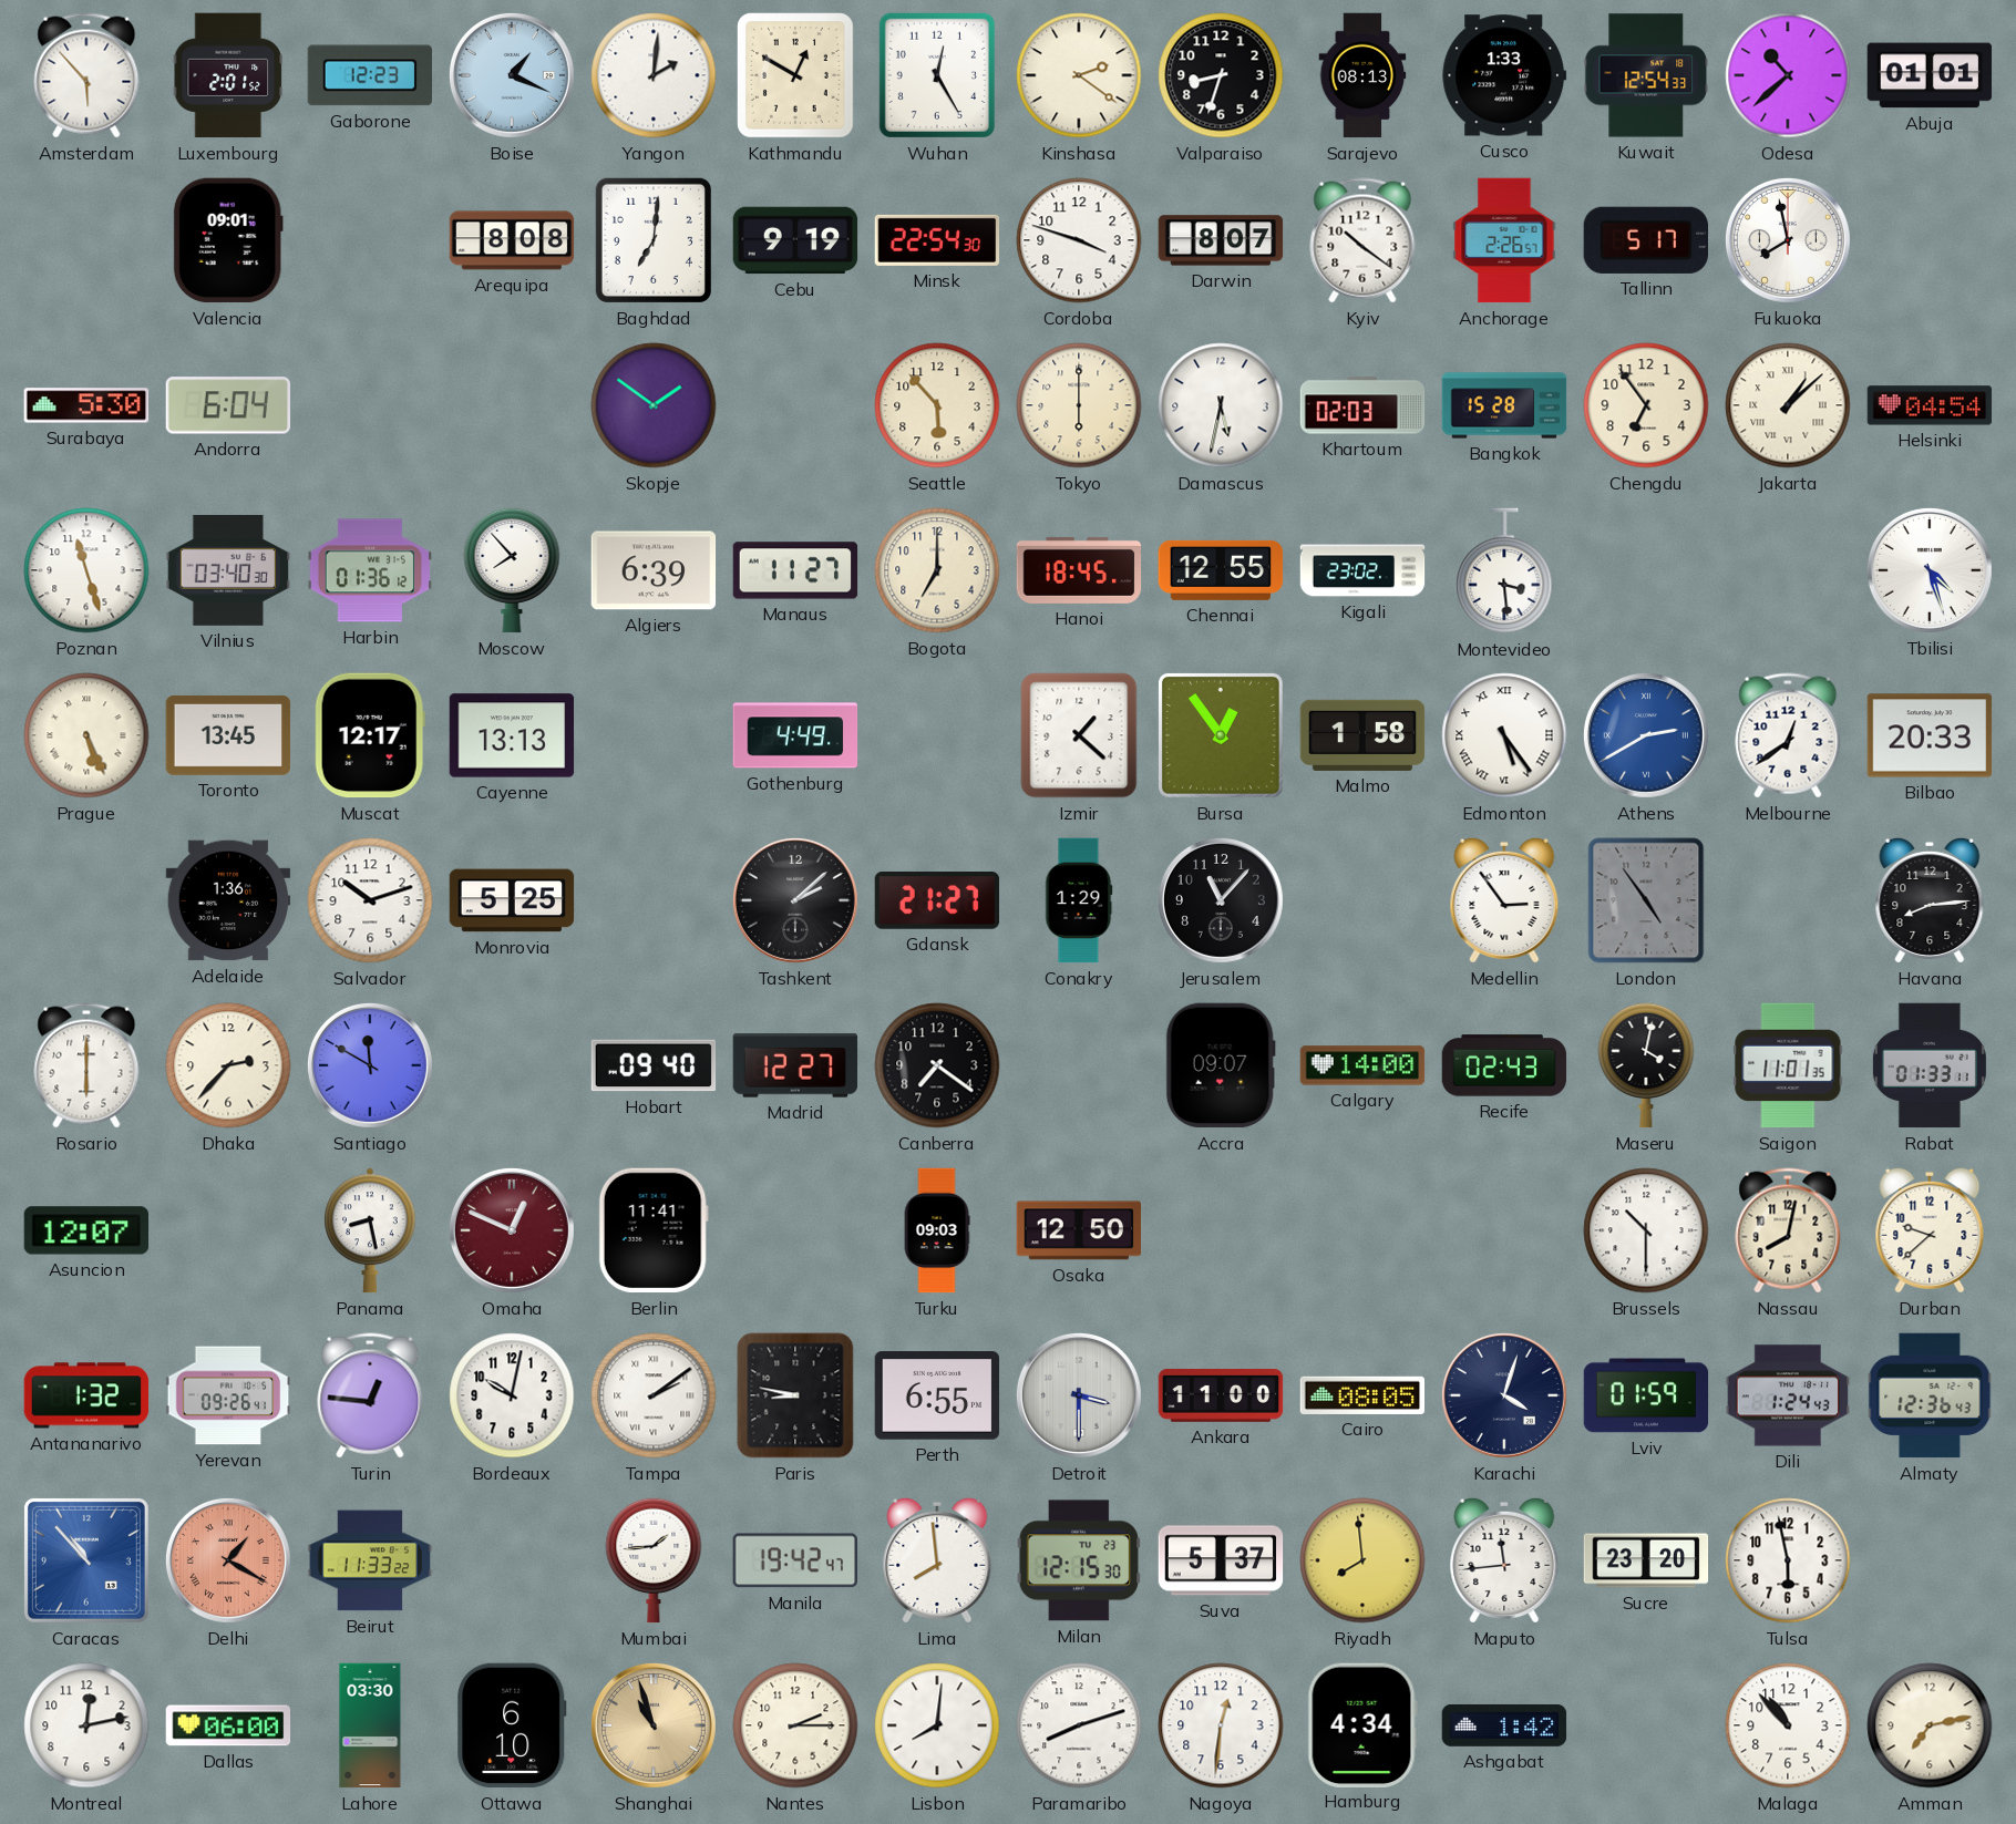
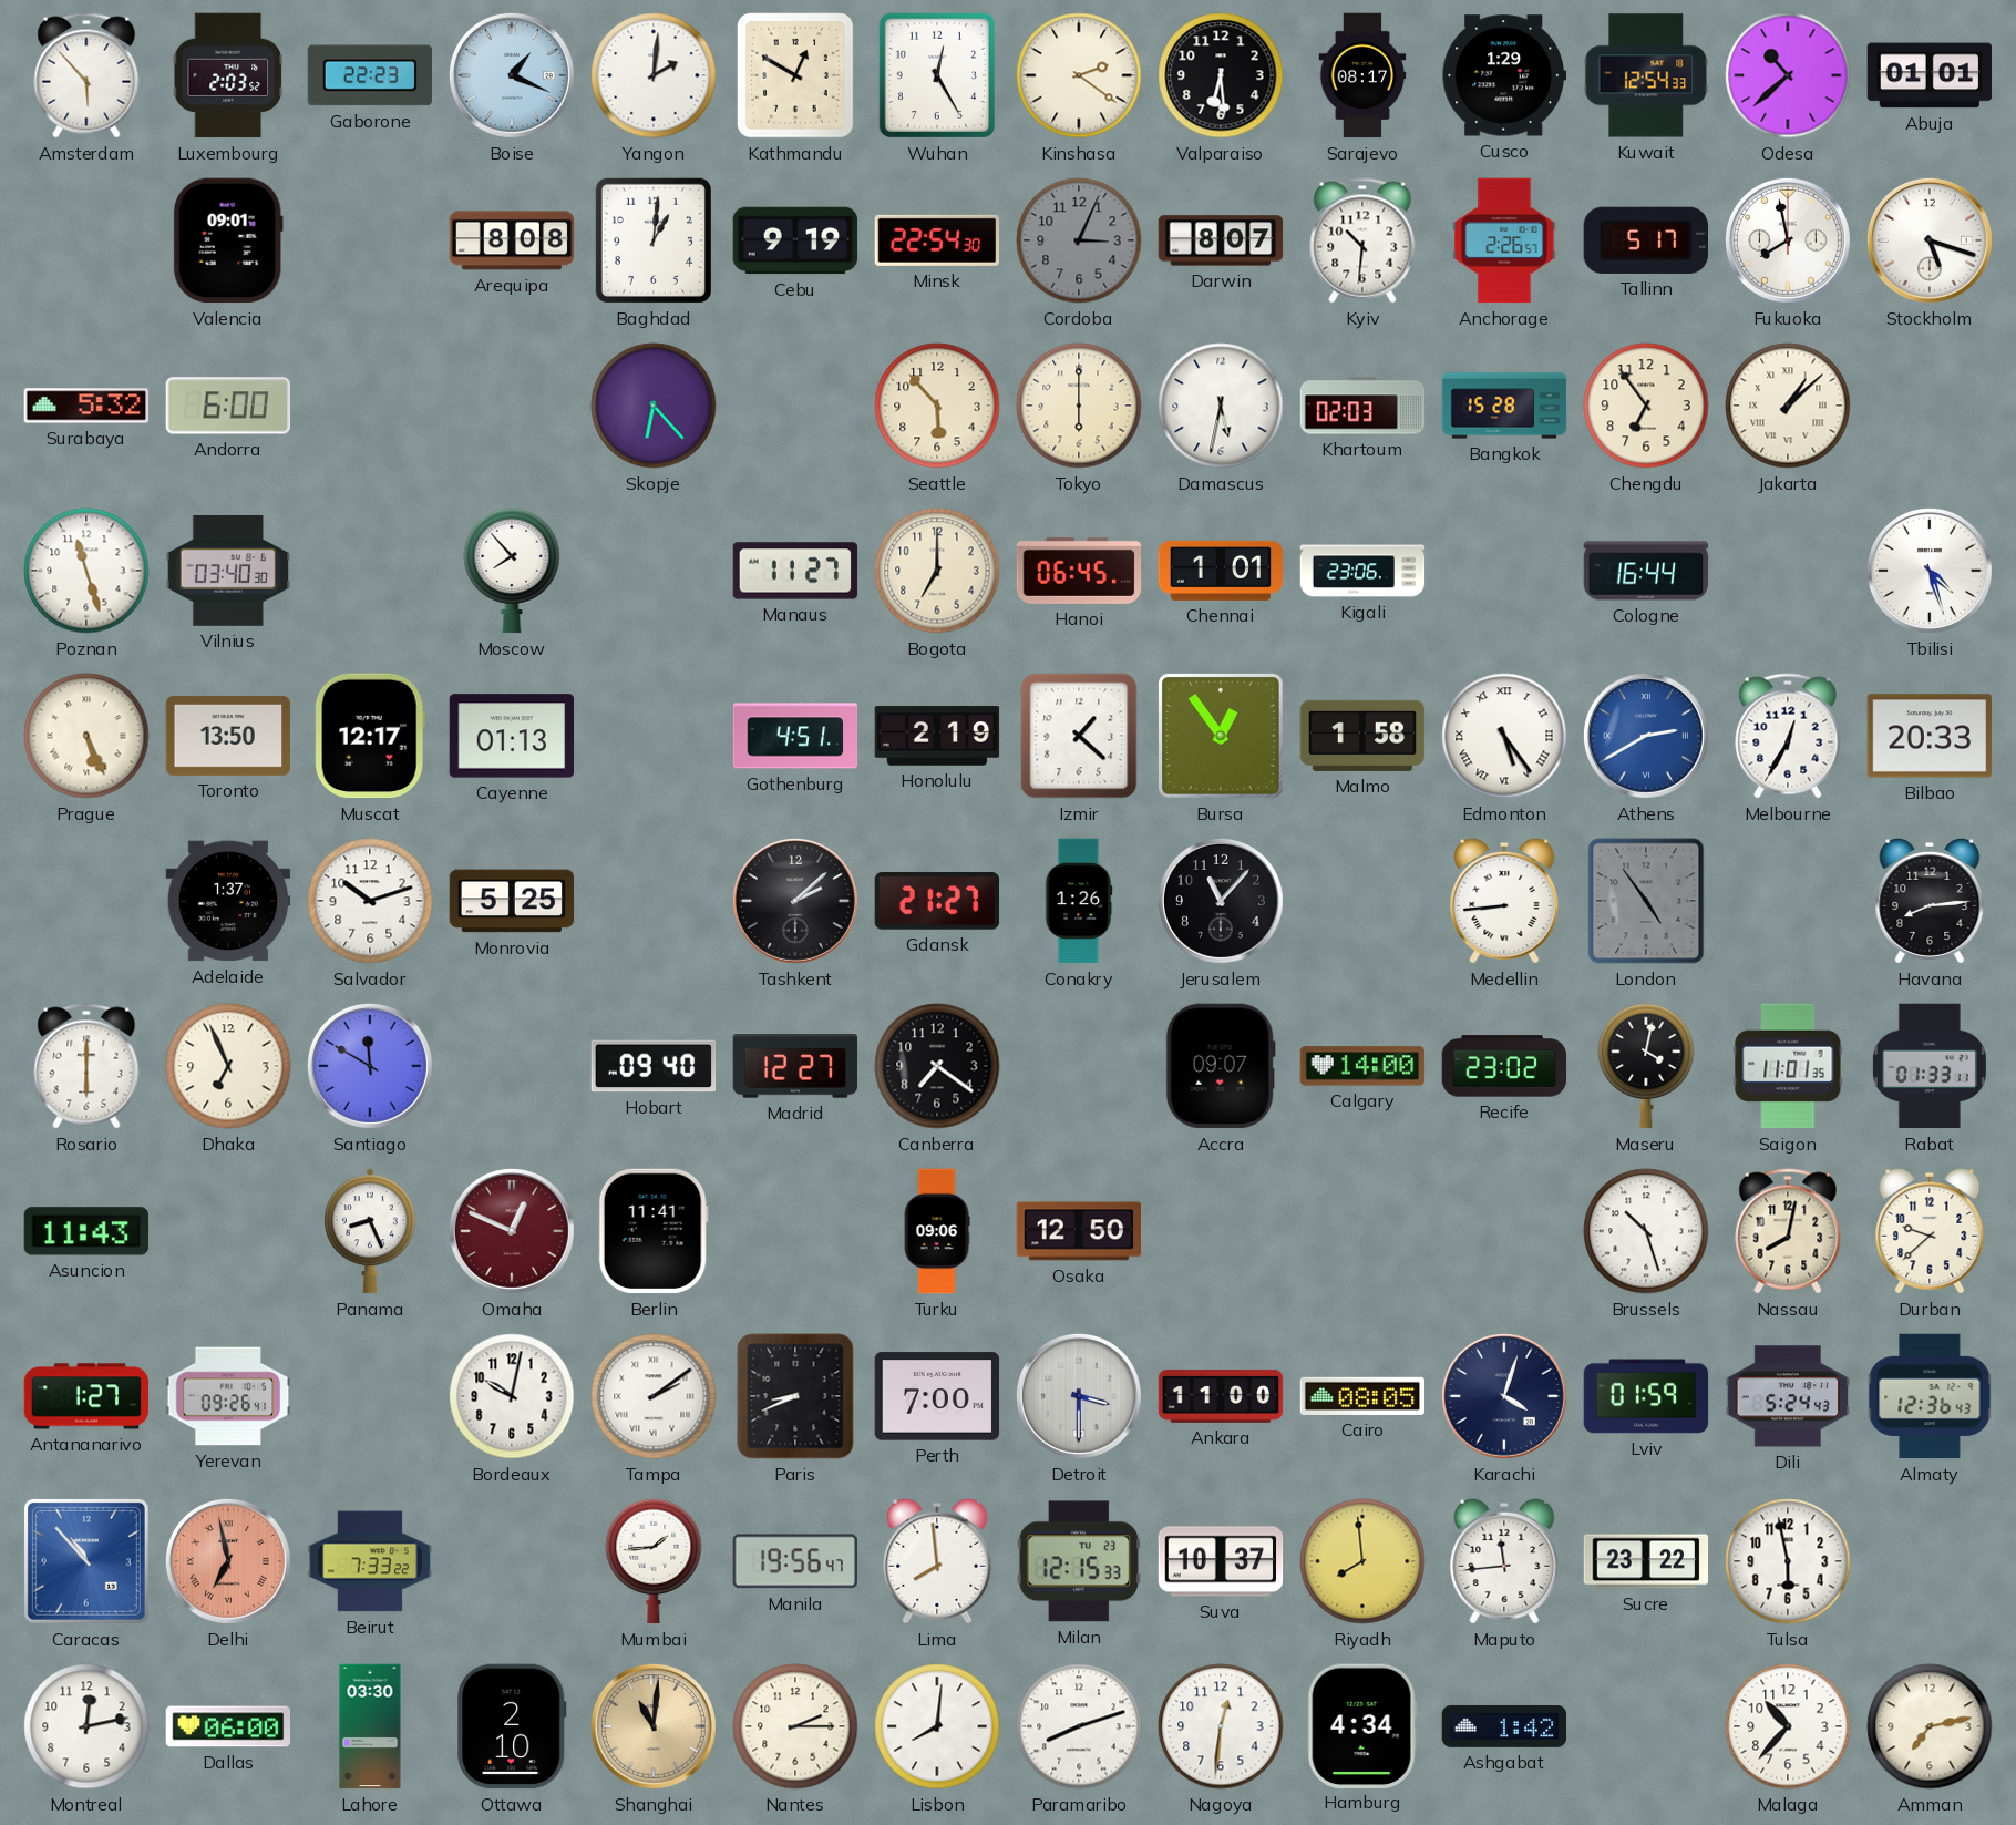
Luxembourg: 2:01 -> 2:03
Gaborone: 12:23 -> 22:23
Valparaiso: 8:33 -> 6:29
Sarajevo: 08:13 -> 08:17
Cusco: 1:33 -> 1:29
Baghdad: 7:01 -> 1:01
Cordoba: 3:48 -> 3:04
Cordoba dial: white -> grey
Kyiv: 10:21 -> 10:31
Stockholm: none -> 5:18
Surabaya: 5:30 -> 5:32
Andorra: 6:04 -> 6:00
Skopje: 1:51 -> 6:23
Helsinki: 04:54 -> none
Harbin: 01:36 -> none
Algiers: 6:39 -> none
Hanoi: 18:45 -> 06:45
Chennai: 12:55 -> 1:01
Kigali: 23:02 -> 23:06
Montevideo: 3:29 -> none
Cologne: none -> 16:44
Toronto: 13:45 -> 13:50
Cayenne: 13:13 -> 01:13
Gothenburg: 4:49 -> 4:51
Honolulu: none -> 2:19
Melbourne: 12:39 -> 12:35
Adelaide: 1:36 -> 1:37
Conakry: 1:29 -> 1:26
Medellin: 2:54 -> 8:44
Dhaka: 2:37 -> 6:56
Recife: 02:43 -> 23:02
Asuncion: 12:07 -> 11:43
Panama: 8:28 -> 8:26
Turku: 09:03 -> 09:06
Brussels: 10:30 -> 10:27
Antananarivo: 1:32 -> 1:27
Turin: 12:46 -> none
Paris: 8:47 -> 8:41
Perth: 6:55 -> 7:00
Dili: 1:24 -> 5:24
Delhi: 1:20 -> 6:58
Beirut: 11:33 -> 7:33
Manila: 19:42 -> 19:56
Milan: 12:15:30 -> 12:15:33
Suva: 5:37 -> 10:37
Sucre: 23:20 -> 23:22
Ottawa: 6:10 -> 2:10
Shanghai: 10:57 -> 11:01
Malaga: 10:53 -> 10:37
